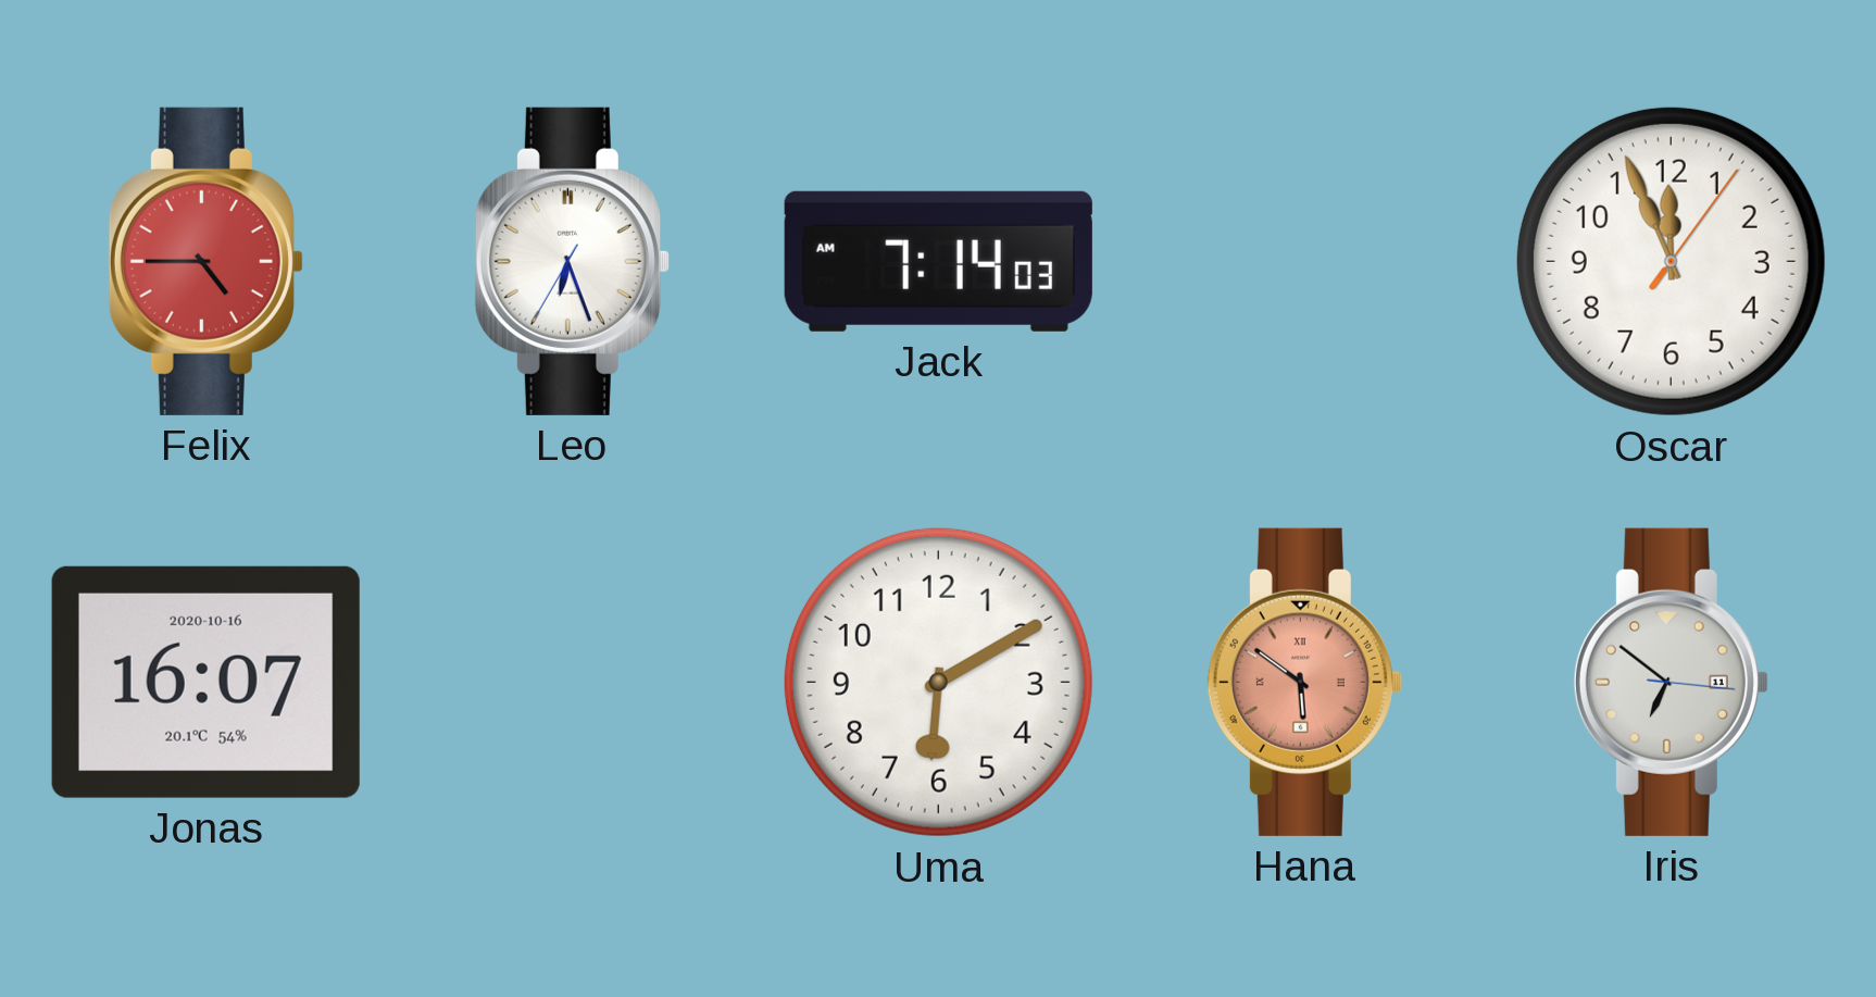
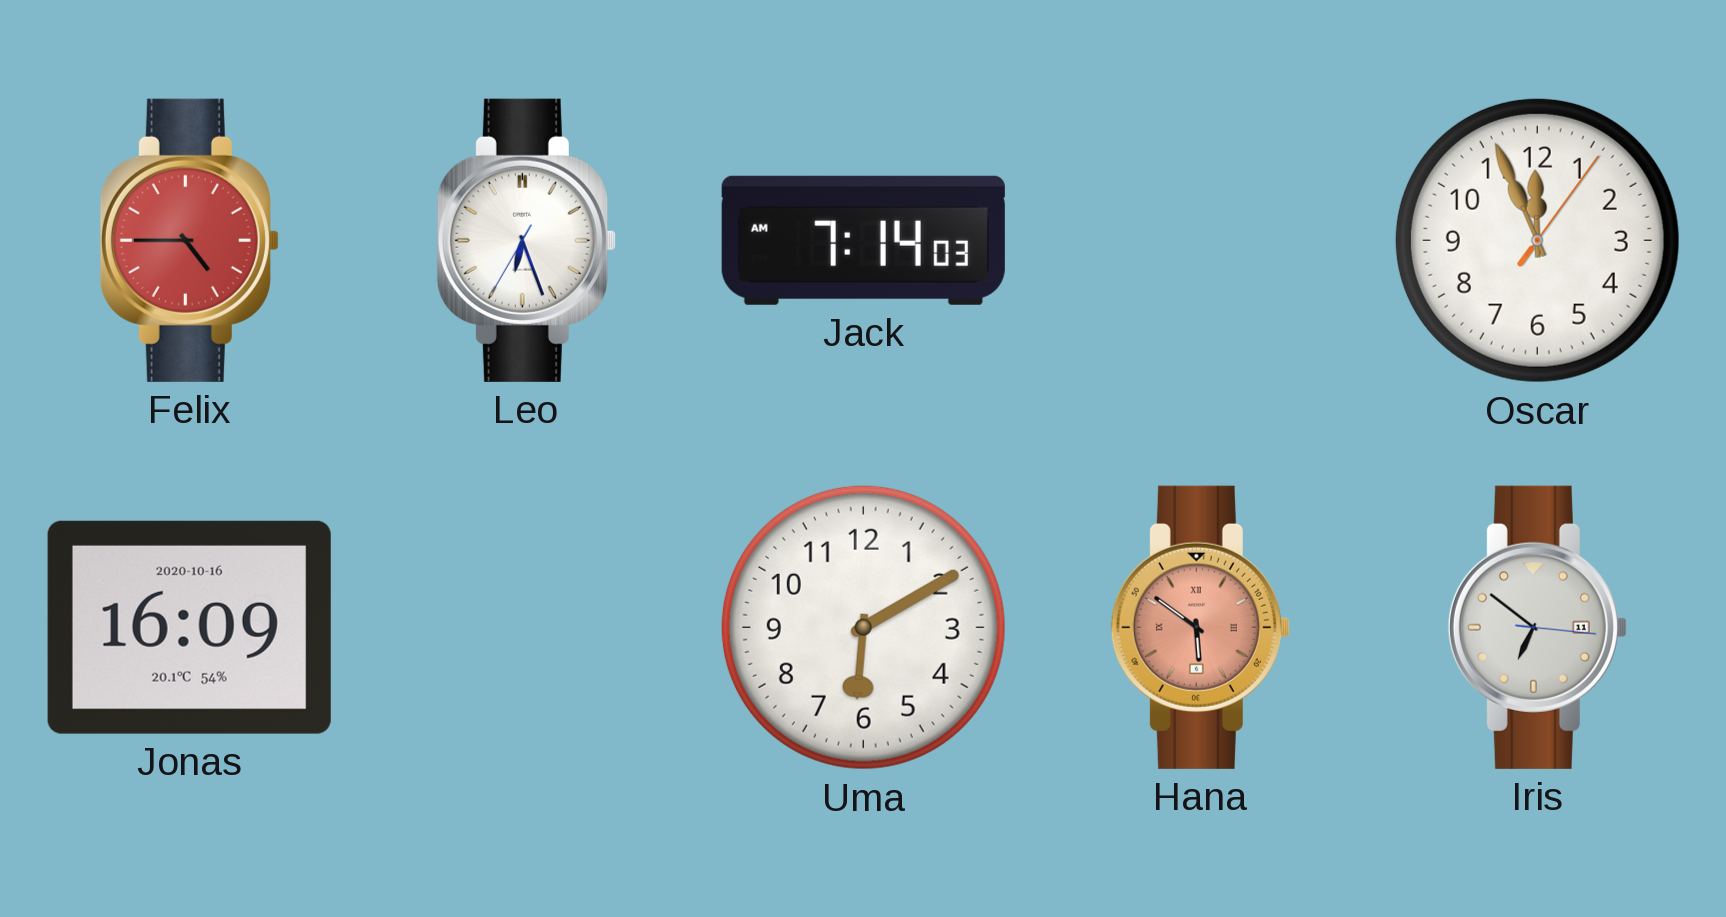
Jonas: 16:07 -> 16:09
